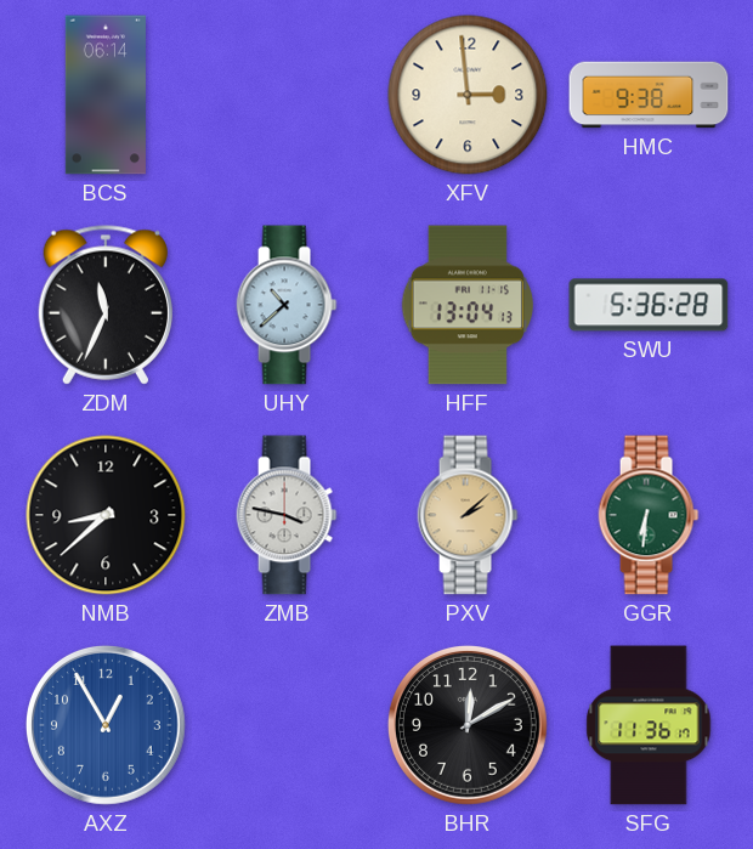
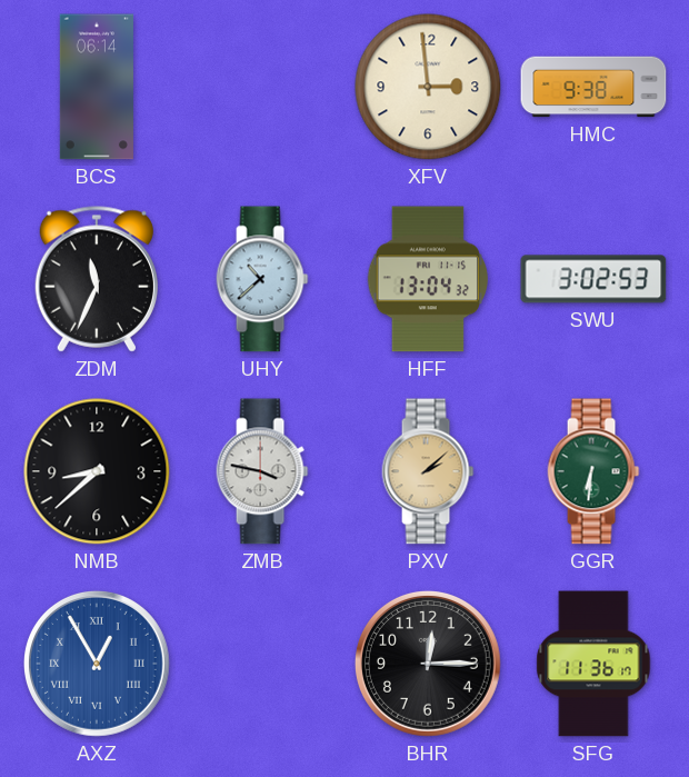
HFF: 13:04:13 -> 13:04:32
SWU: 5:36 -> 3:02
AXZ numerals: Arabic -> Roman
BHR: 12:10 -> 12:15
